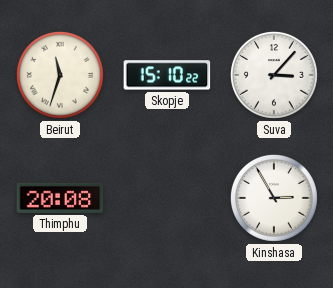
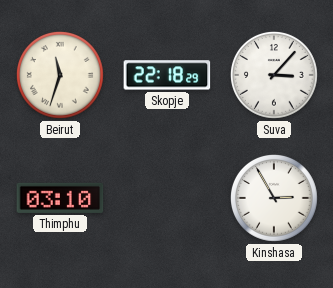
Skopje: 15:10 -> 22:18
Thimphu: 20:08 -> 03:10
